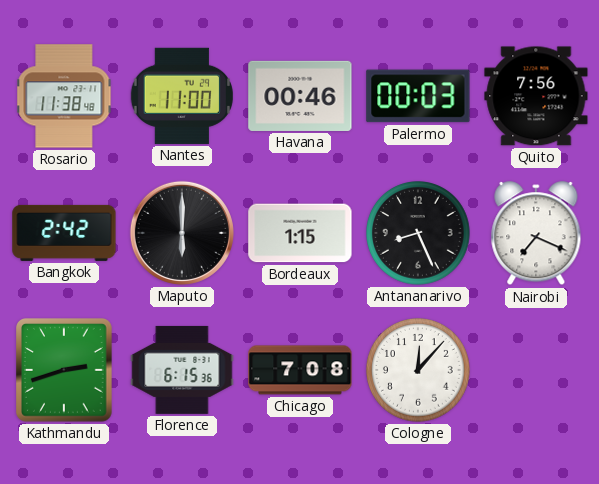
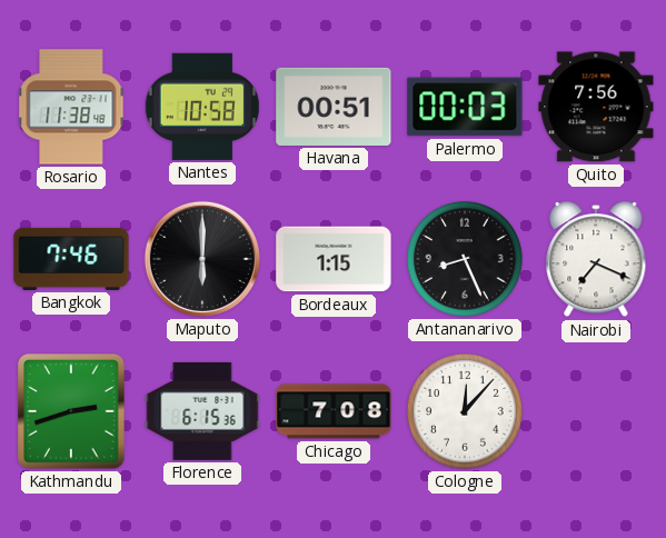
Nantes: 11:00 -> 10:58
Havana: 00:46 -> 00:51
Bangkok: 2:42 -> 7:46
